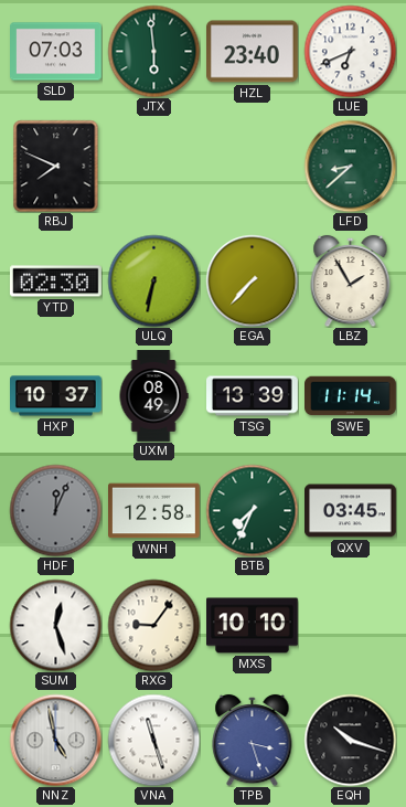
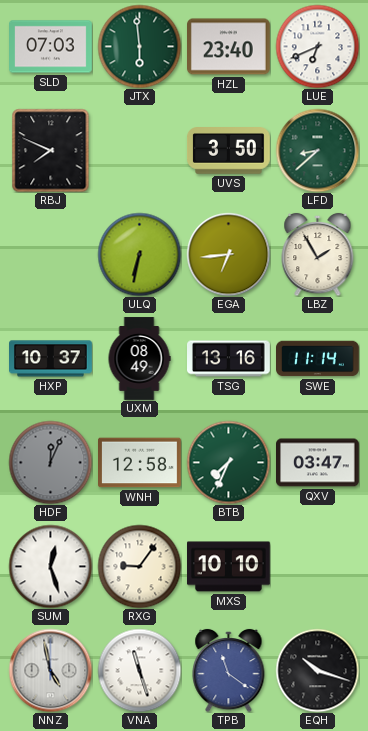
UVS: none -> 3:50
YTD: 02:30 -> none
EGA: 7:37 -> 6:44
TSG: 13:39 -> 13:16
QXV: 03:45 -> 03:47
TPB: 3:27 -> 11:21
